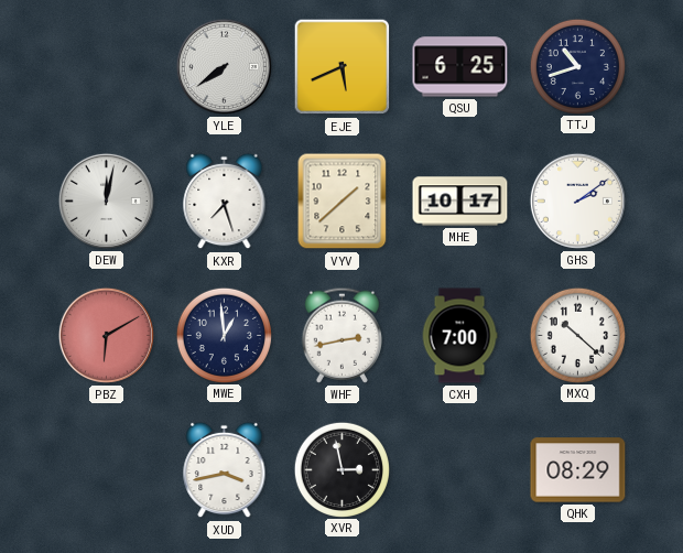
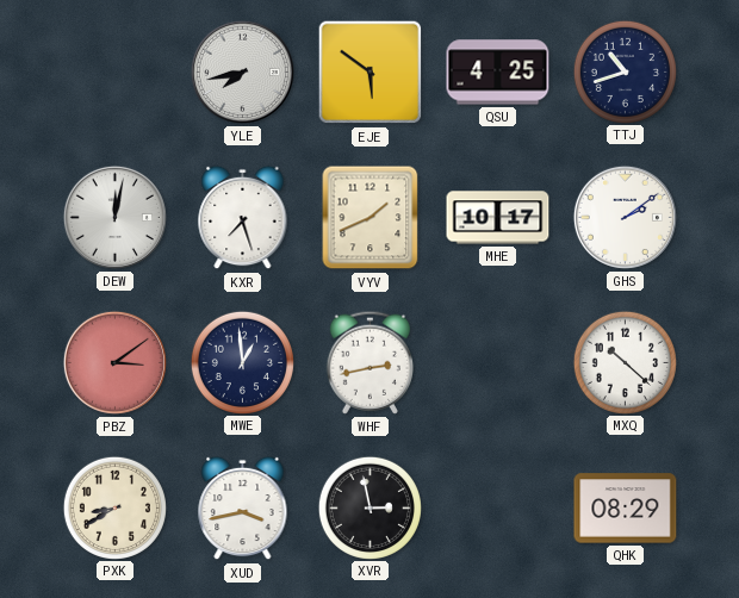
YLE: 7:39 -> 7:43
EJE: 5:41 -> 5:51
QSU: 6:25 -> 4:25
VYV: 1:38 -> 1:41
PBZ: 6:10 -> 3:09
CXH: 7:00 -> none
PXK: none -> 8:40
